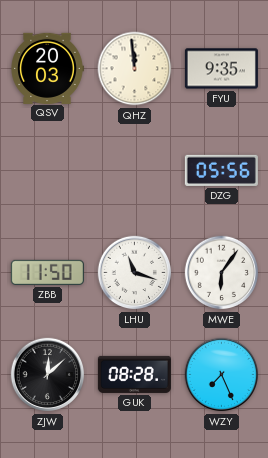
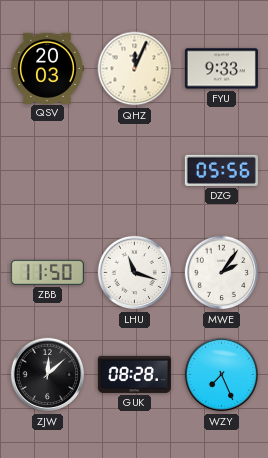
QHZ: 11:59 -> 12:04
FYU: 9:35 -> 9:33
MWE: 6:06 -> 2:06
